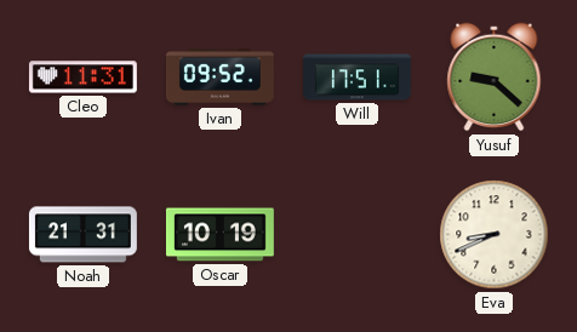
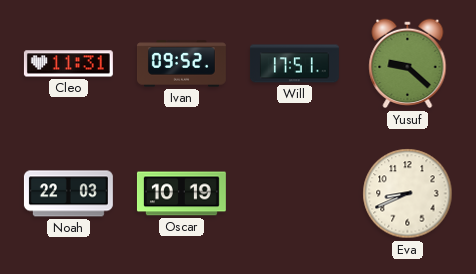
Noah: 21:31 -> 22:03
